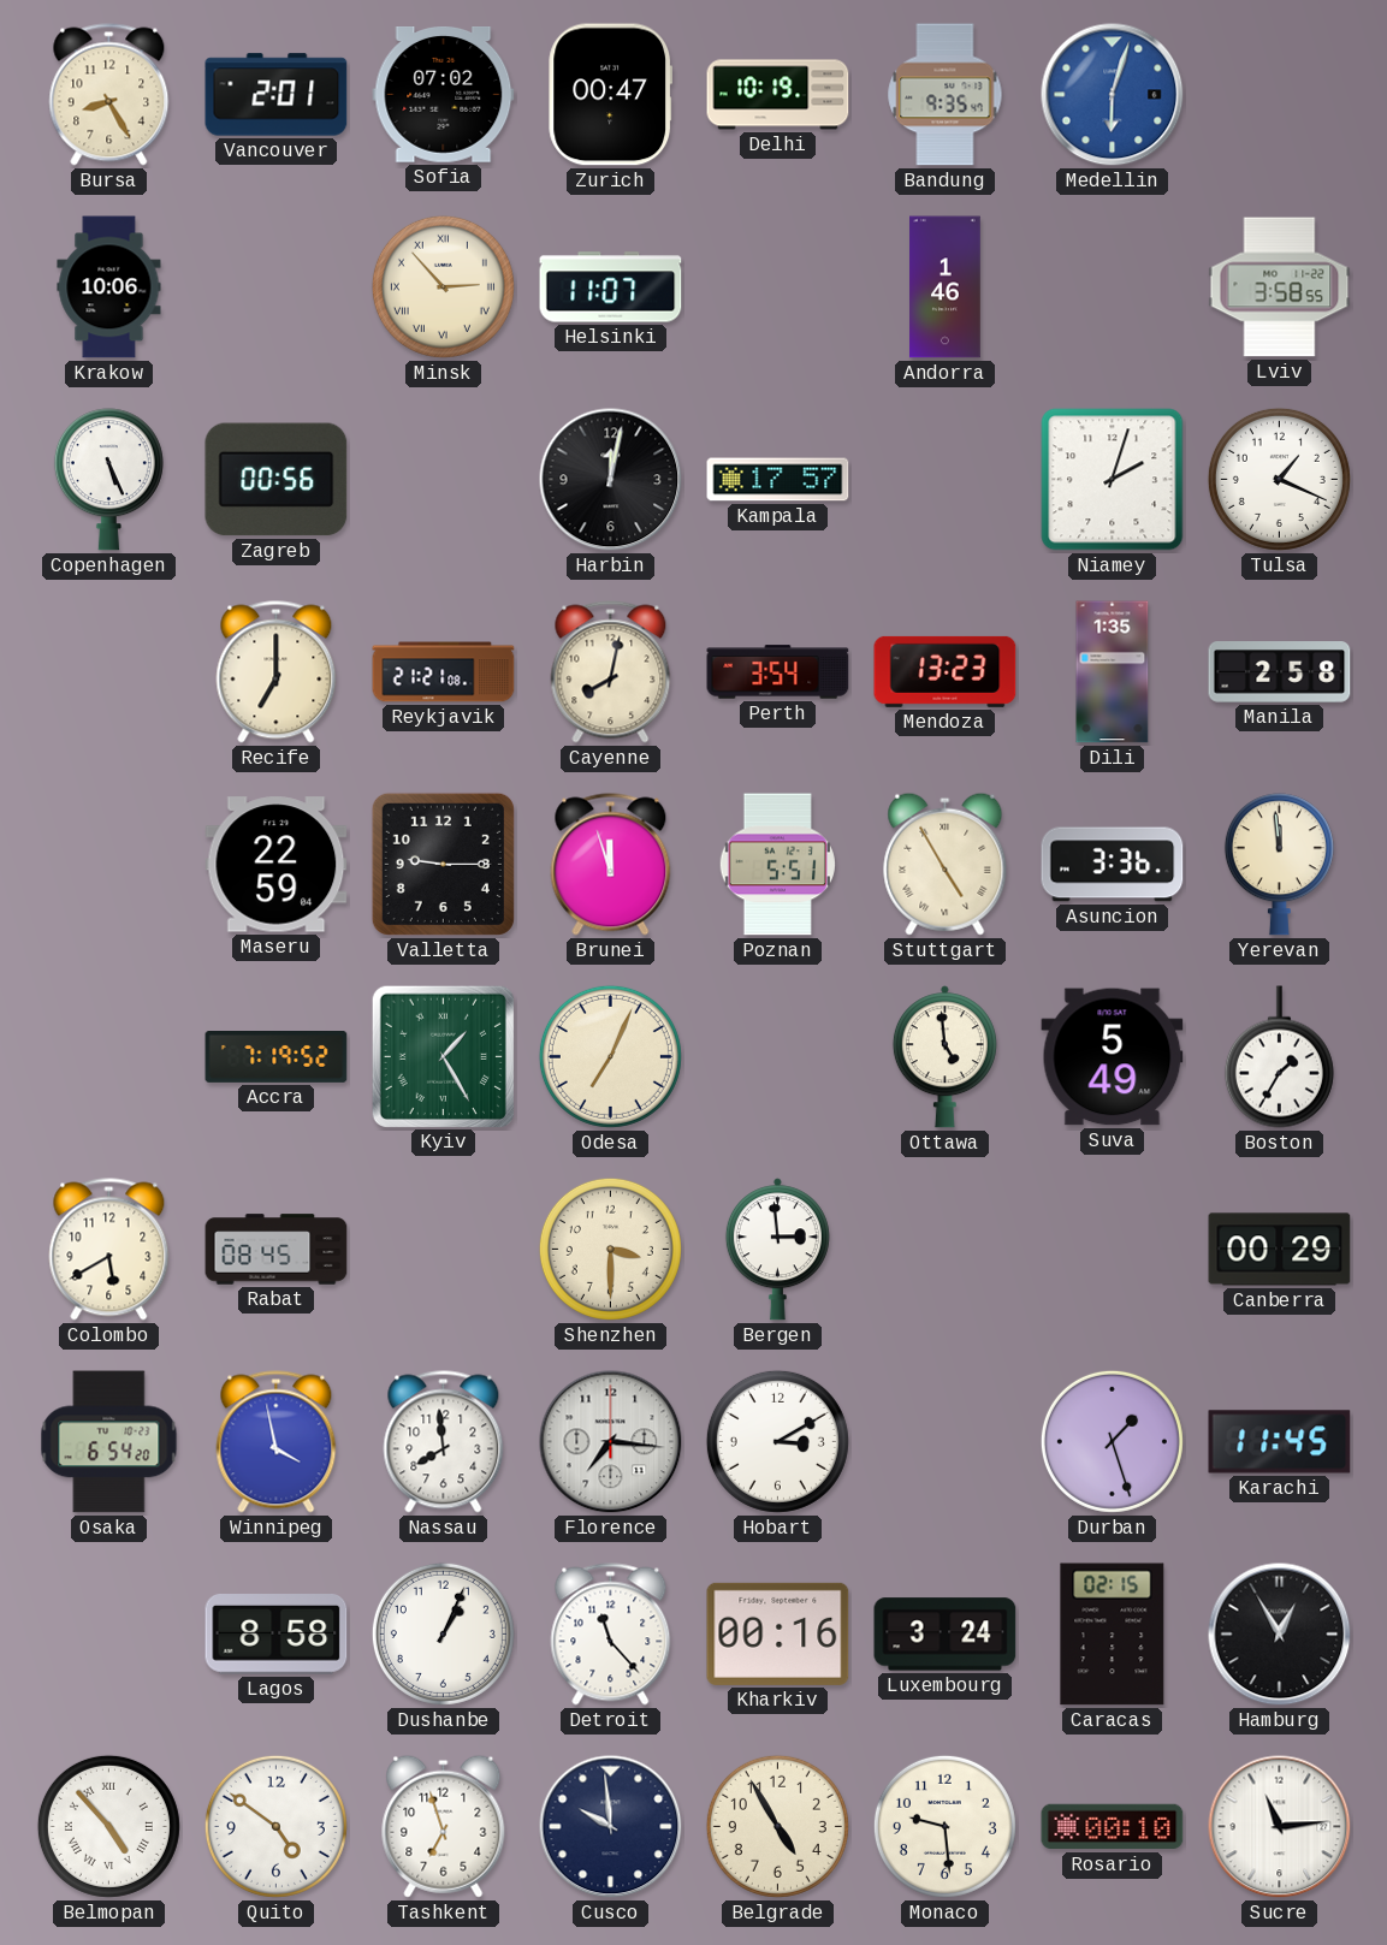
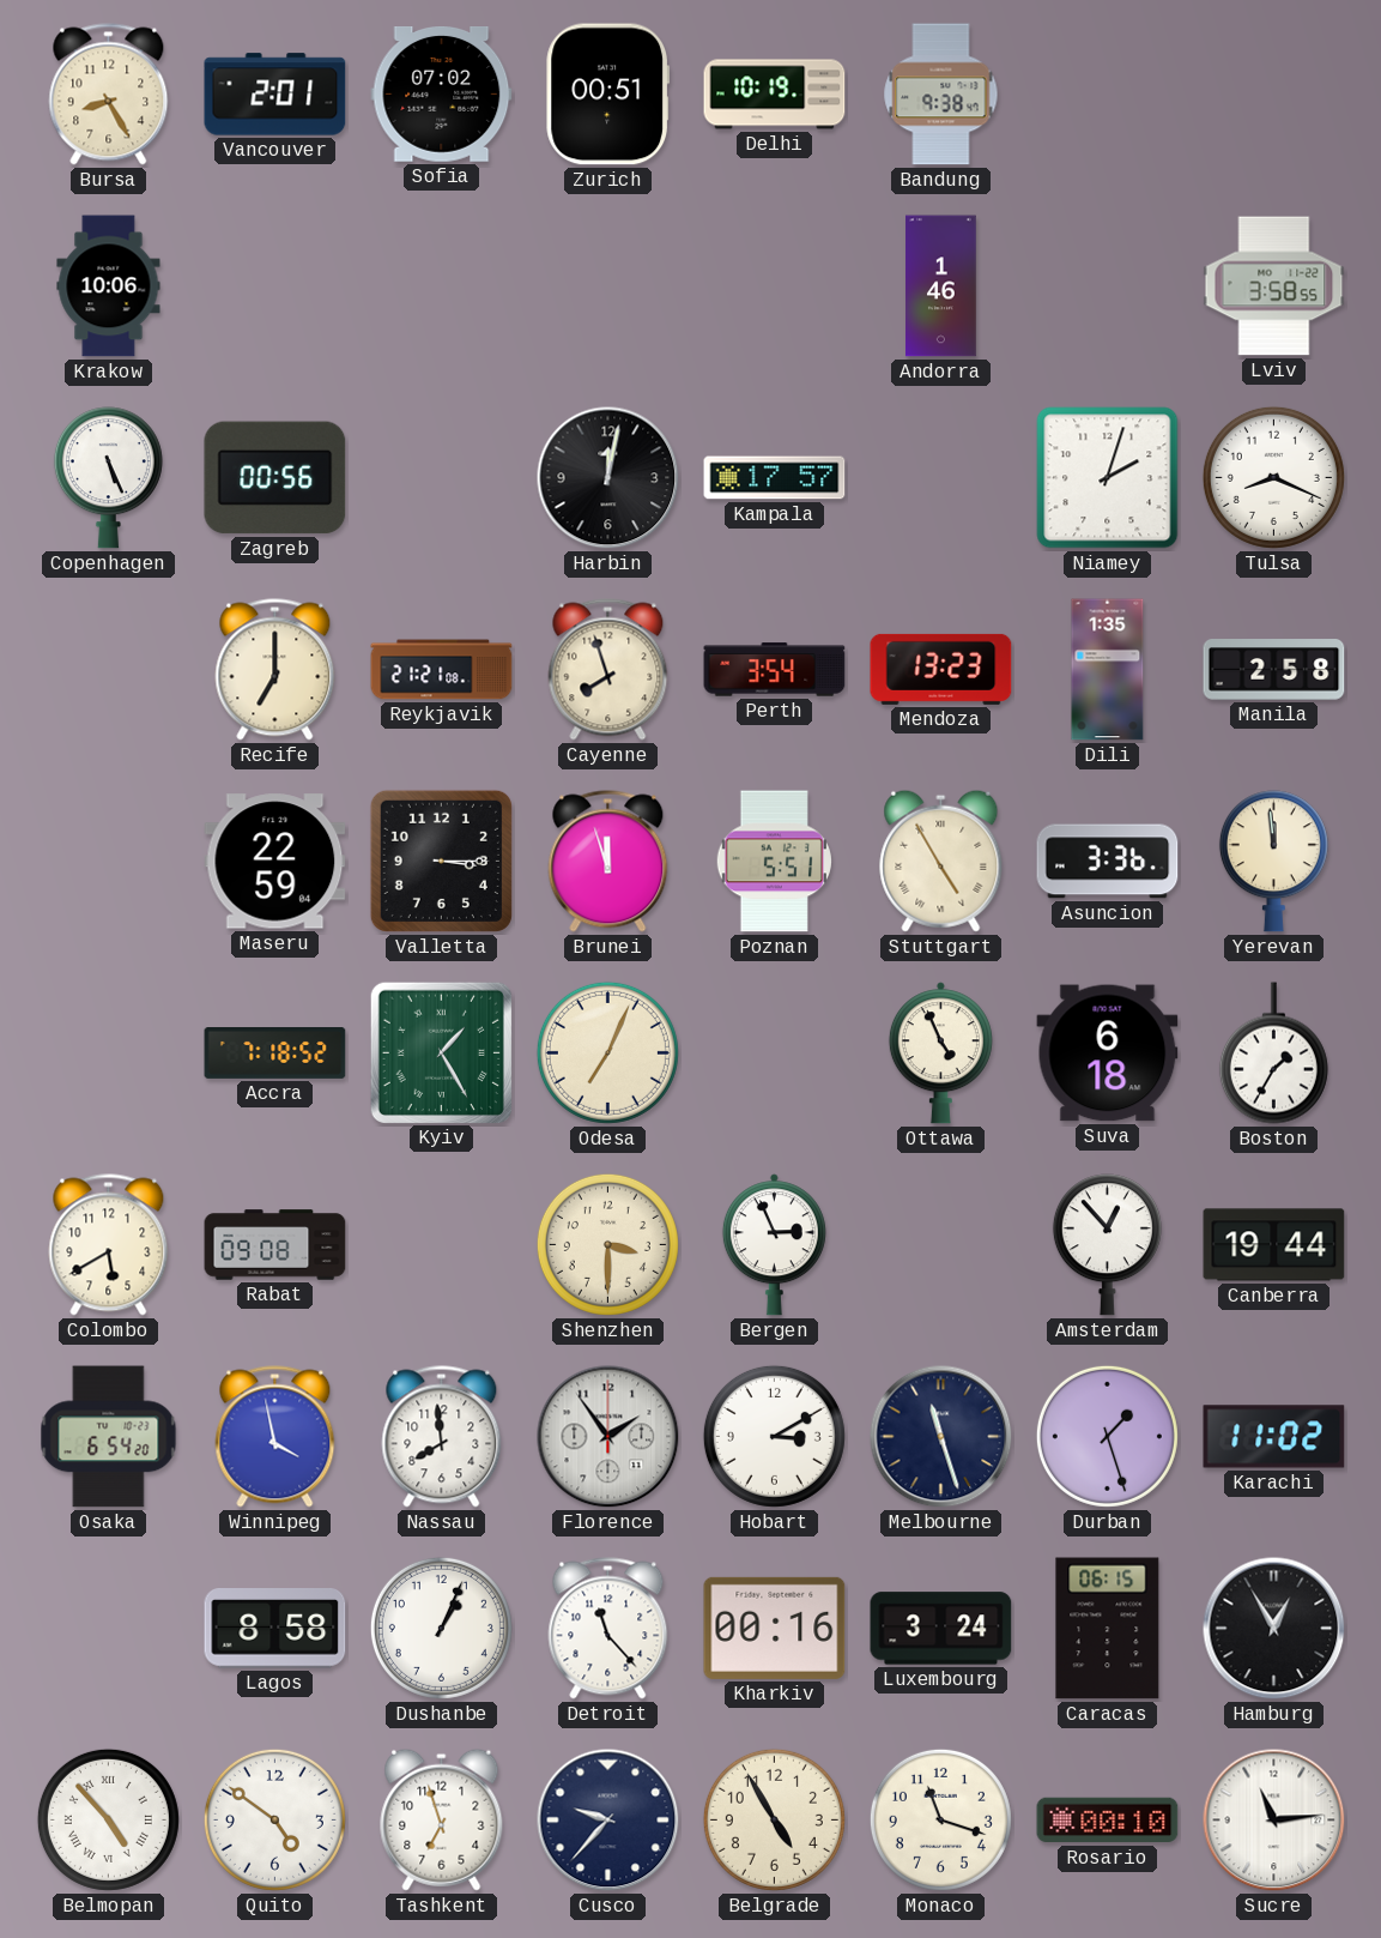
Zurich: 00:47 -> 00:51
Bandung: 9:35 -> 9:38
Medellin: 6:03 -> none
Minsk: 2:53 -> none
Helsinki: 11:07 -> none
Tulsa: 1:19 -> 8:19
Cayenne: 8:02 -> 7:57
Valletta: 9:15 -> 3:15
Accra: 7:19 -> 7:18
Ottawa: 4:59 -> 4:56
Suva: 5:49 -> 6:18
Rabat: 08:45 -> 09:08
Bergen: 2:59 -> 2:56
Amsterdam: none -> 12:53
Canberra: 00:29 -> 19:44
Florence: 7:16 -> 1:54
Melbourne: none -> 11:27
Karachi: 11:45 -> 11:02
Caracas: 02:15 -> 06:15
Cusco: 9:59 -> 9:37
Monaco: 9:29 -> 11:18
